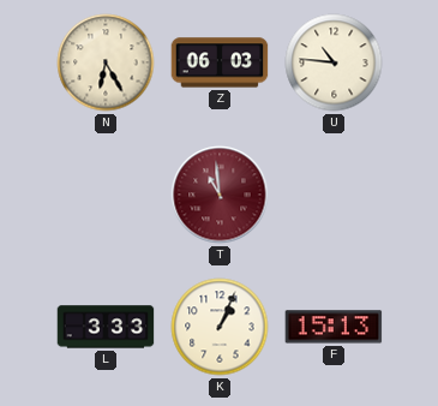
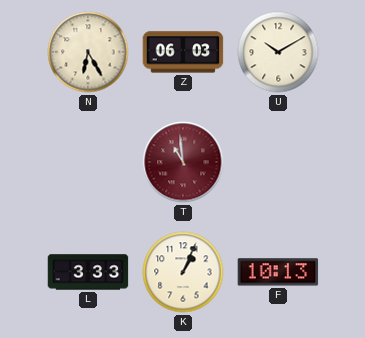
U: 10:46 -> 10:10
F: 15:13 -> 10:13
